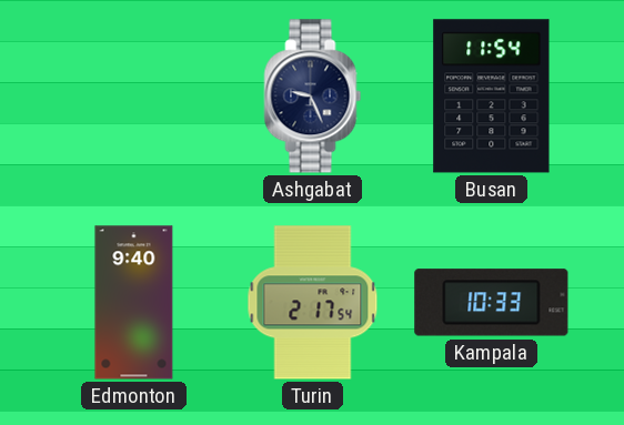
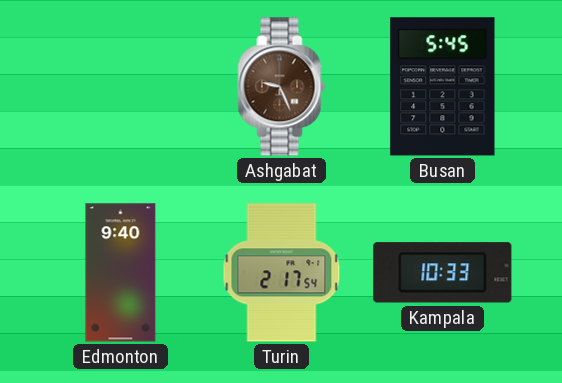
Ashgabat dial: navy -> brown
Busan: 11:54 -> 5:45
